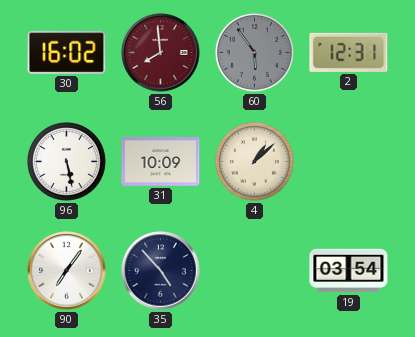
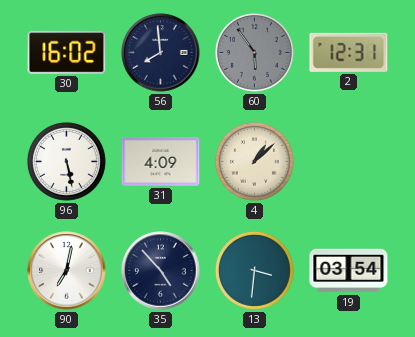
56 dial: burgundy -> navy
31: 10:09 -> 4:09
90: 7:06 -> 7:02
13: none -> 3:31
